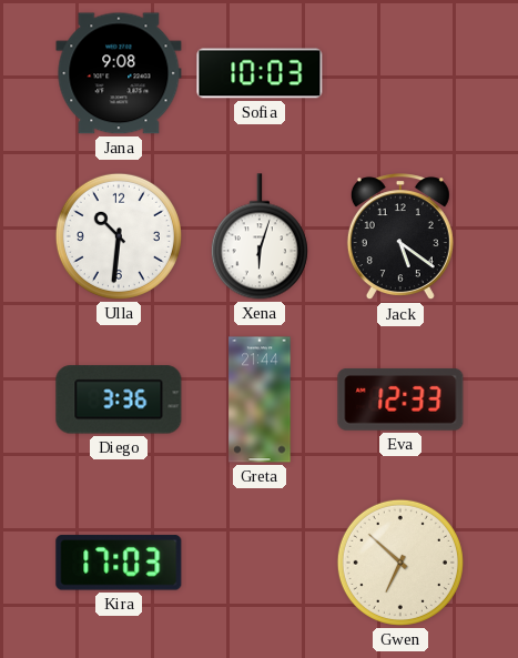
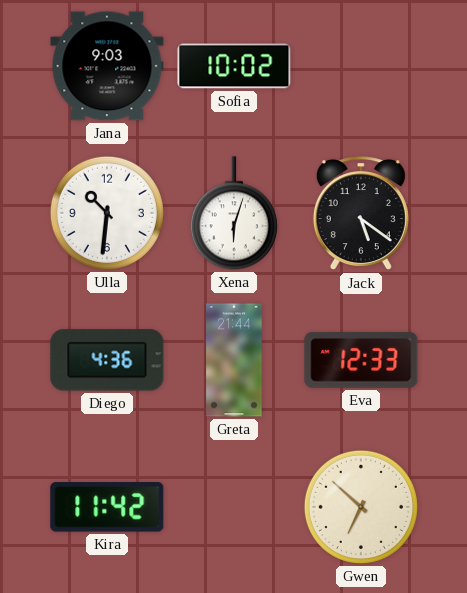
Jana: 9:08 -> 9:03
Sofia: 10:03 -> 10:02
Diego: 3:36 -> 4:36
Kira: 17:03 -> 11:42
